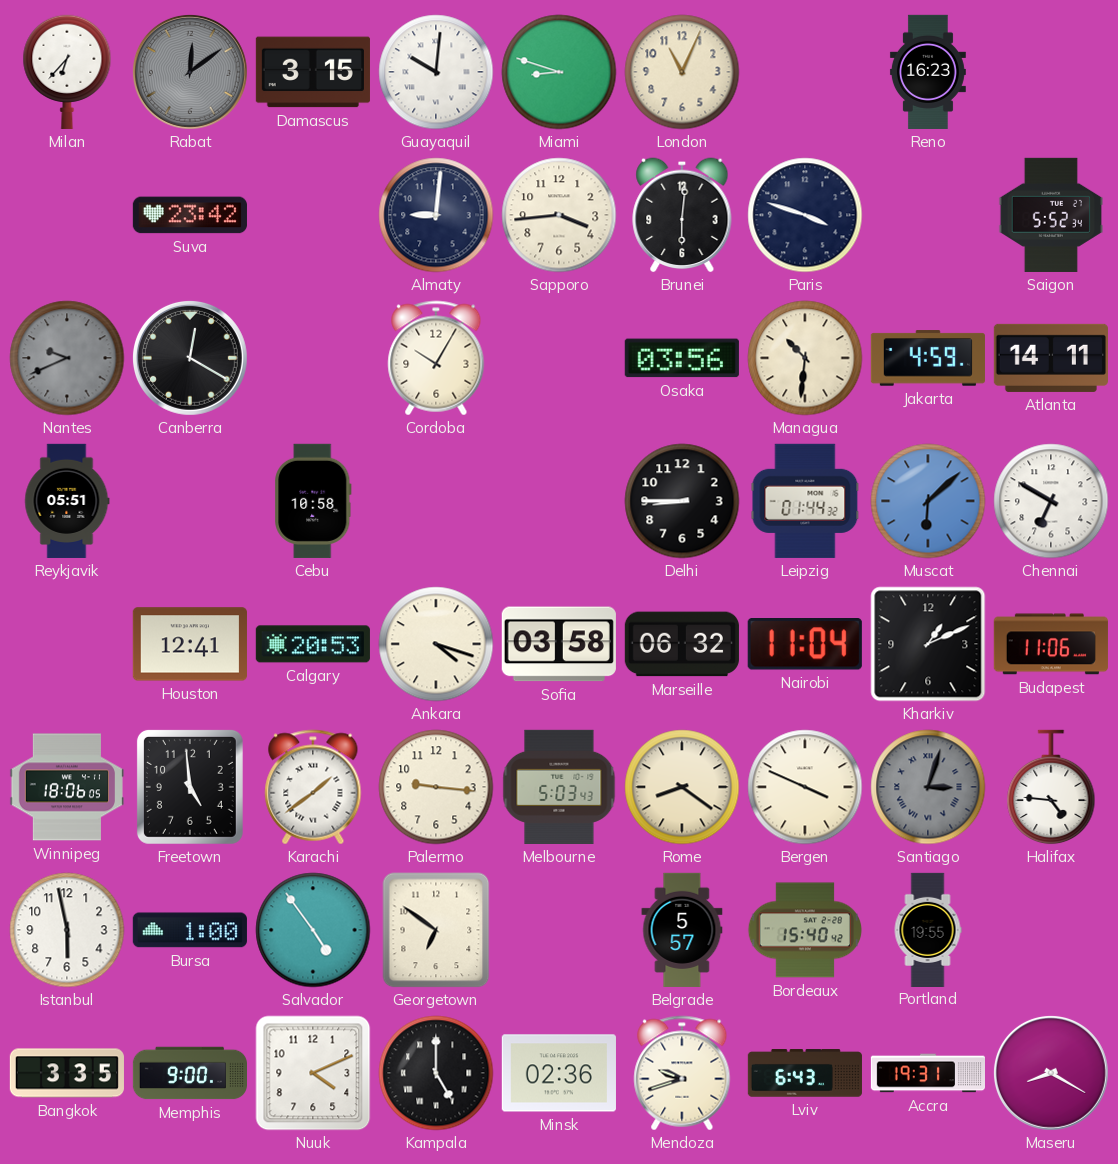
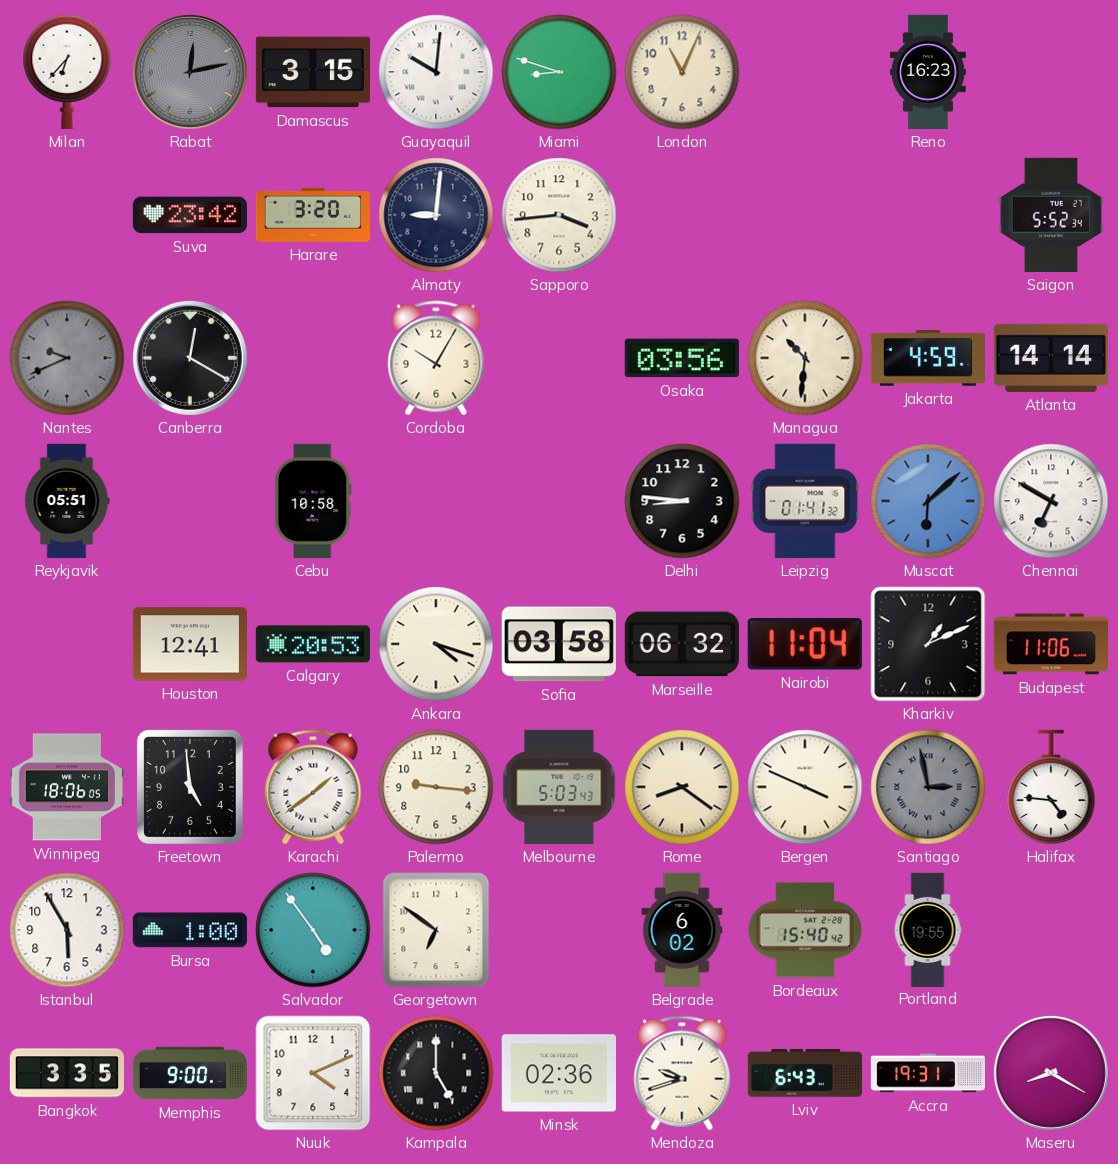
Rabat: 12:09 -> 12:13
Harare: none -> 3:20
Brunei: 6:01 -> none
Paris: 3:48 -> none
Atlanta: 14:11 -> 14:14
Delhi: 8:45 -> 8:46
Leipzig: 01:44 -> 01:41
Santiago: 3:03 -> 2:58
Istanbul: 5:58 -> 5:55
Belgrade: 5:57 -> 6:02
